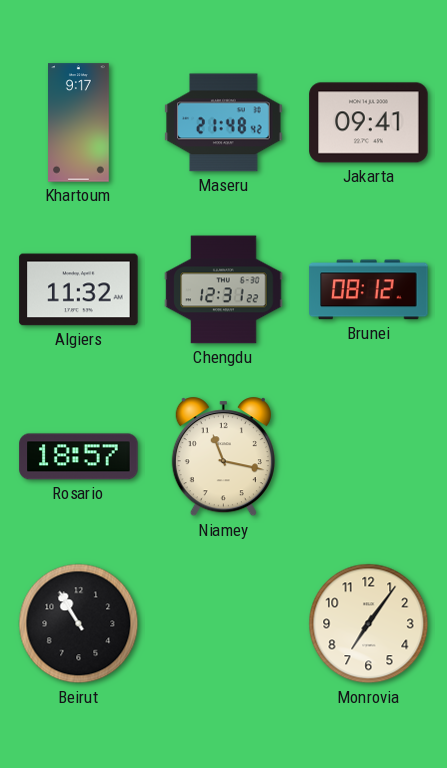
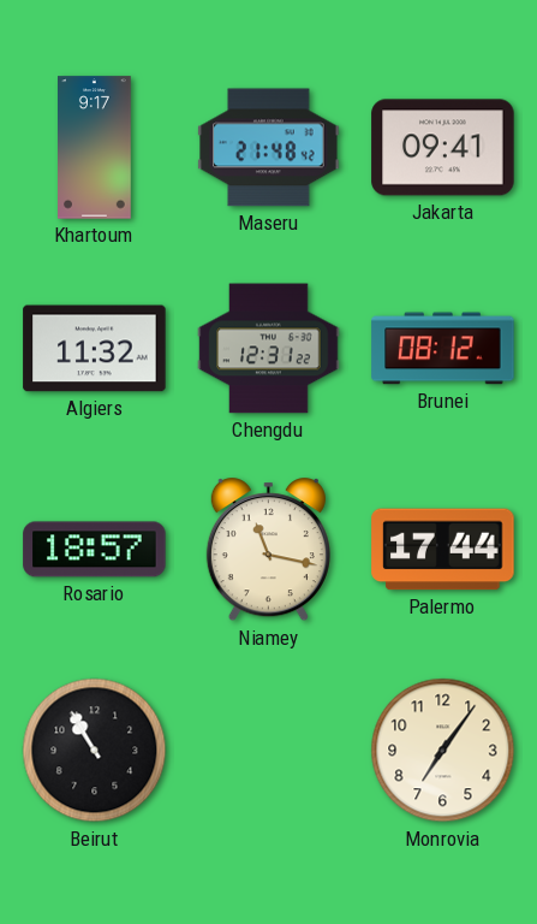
Palermo: none -> 17:44
